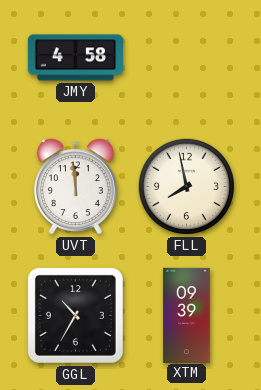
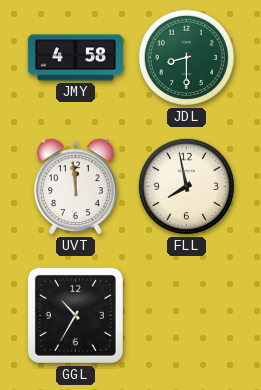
JDL: none -> 8:30
XTM: 09:39 -> none
